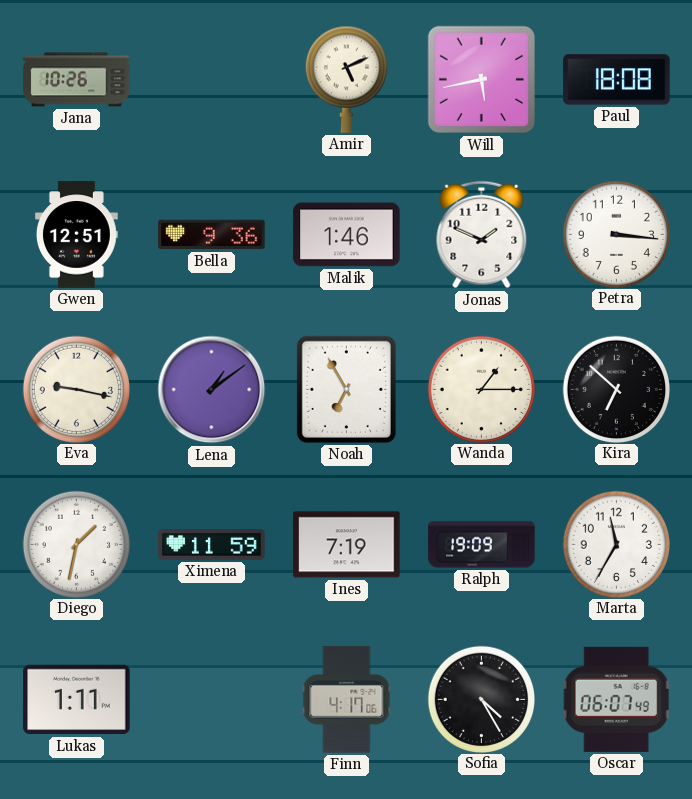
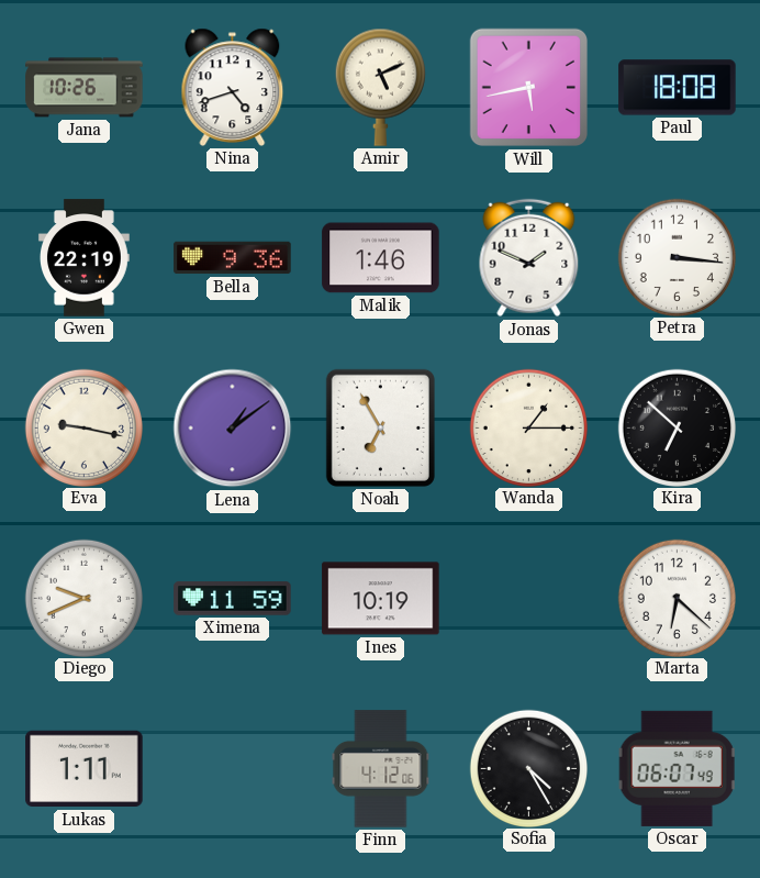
Nina: none -> 4:42
Gwen: 12:51 -> 22:19
Diego: 1:32 -> 9:41
Ines: 7:19 -> 10:19
Ralph: 19:09 -> none
Marta: 11:35 -> 6:22
Finn: 4:17 -> 4:12
